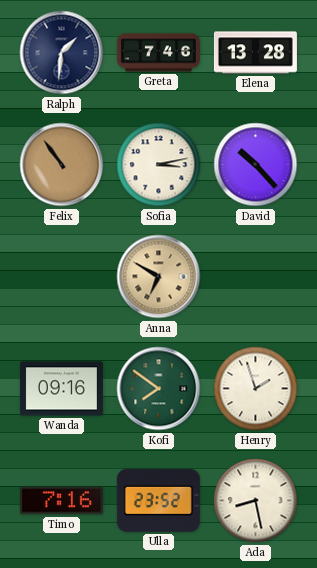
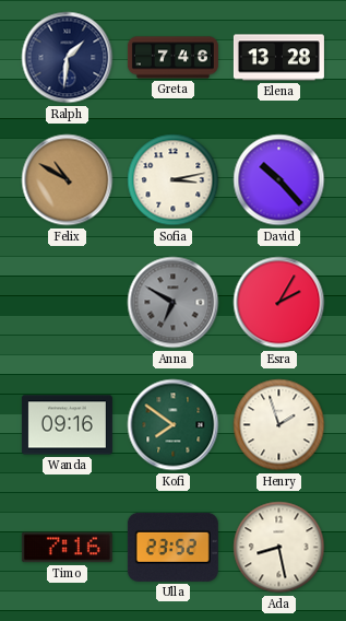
Felix: 10:54 -> 10:50
Anna dial: champagne -> grey
Esra: none -> 2:05
